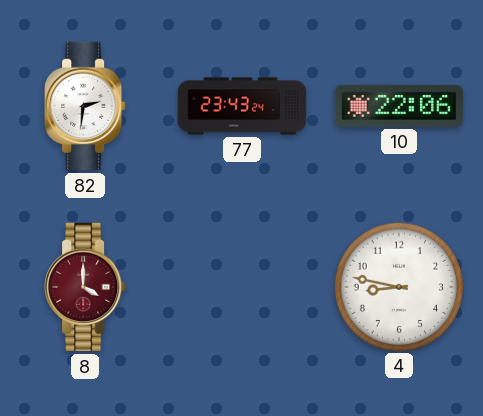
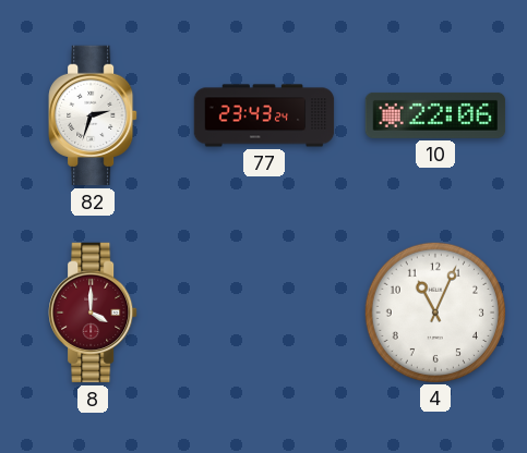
82: 2:31 -> 2:33
4: 8:47 -> 11:04
